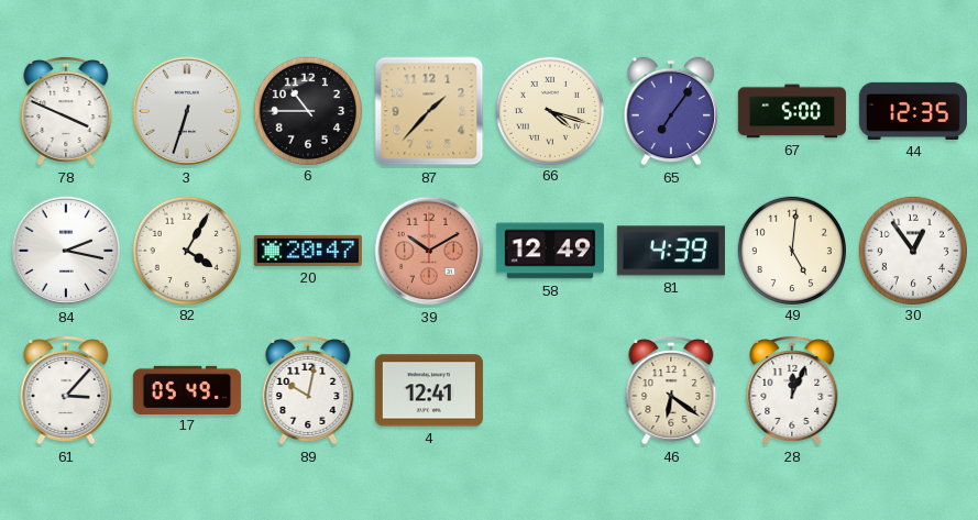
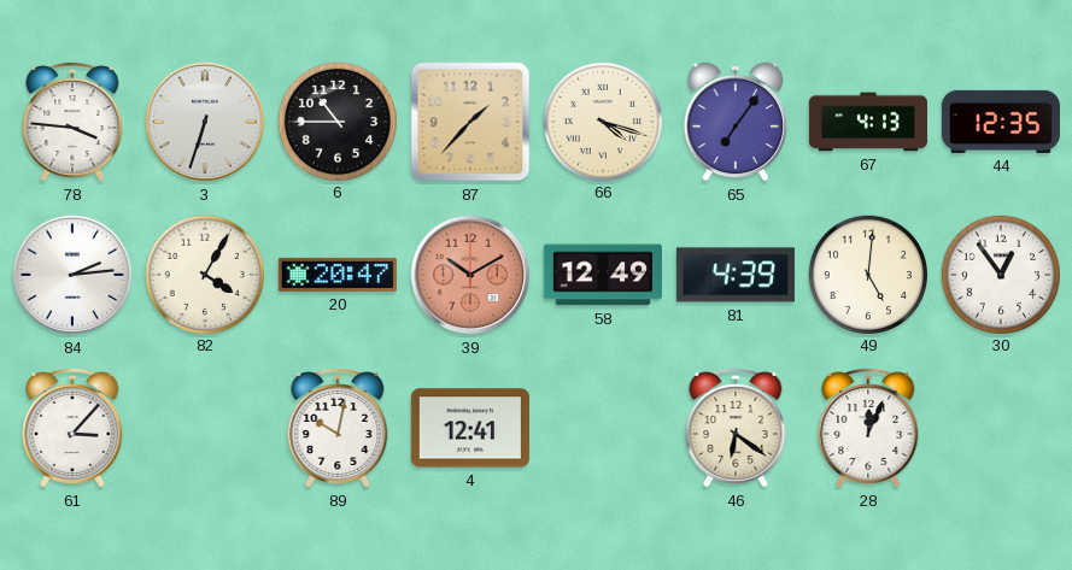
78: 3:49 -> 3:46
67: 5:00 -> 4:13
84: 2:17 -> 2:14
17: 05:49 -> none
